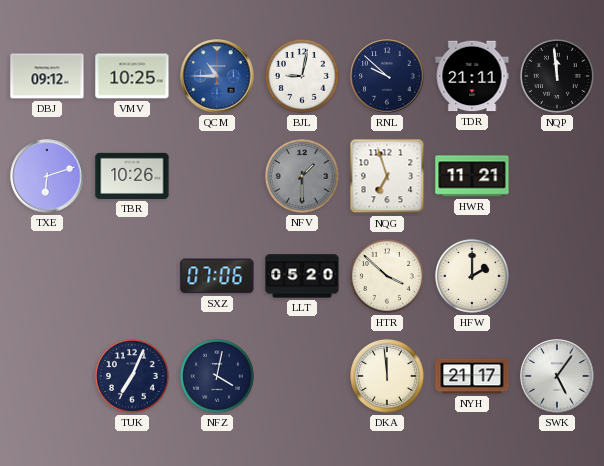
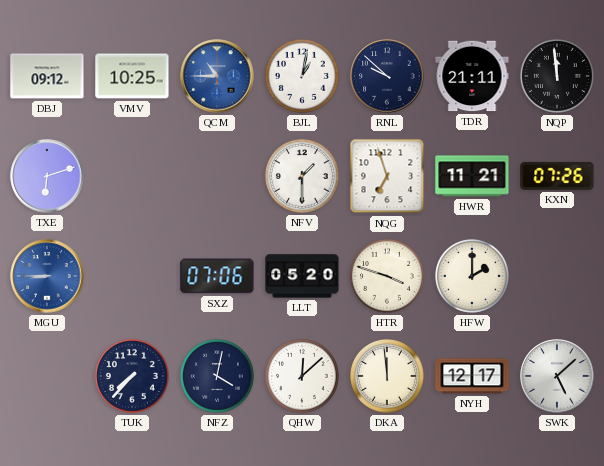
BJL: 9:02 -> 1:02
TBR: 10:26 -> none
NFV dial: grey -> white
KXN: none -> 07:26
MGU: none -> 8:45
HTR: 3:52 -> 3:48
TUK: 7:04 -> 7:37
QHW: none -> 12:08
NYH: 21:17 -> 12:17
SWK: 5:06 -> 5:08
